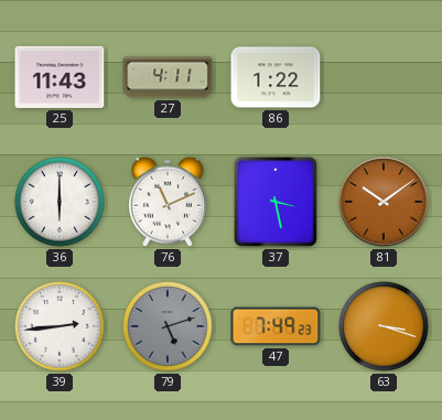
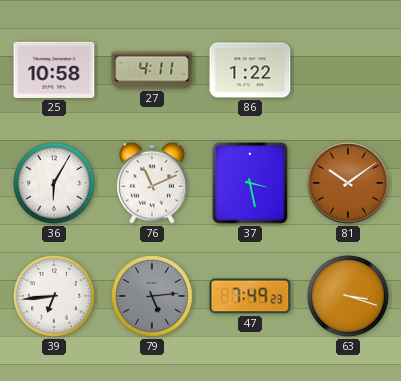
25: 11:43 -> 10:58
36: 6:00 -> 6:05
39: 2:44 -> 6:44
79: 5:12 -> 5:14
